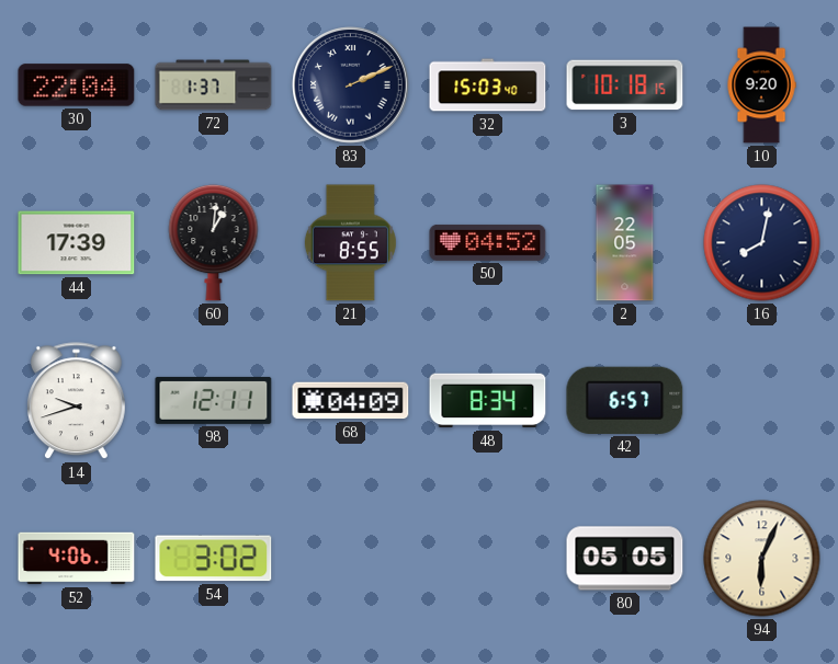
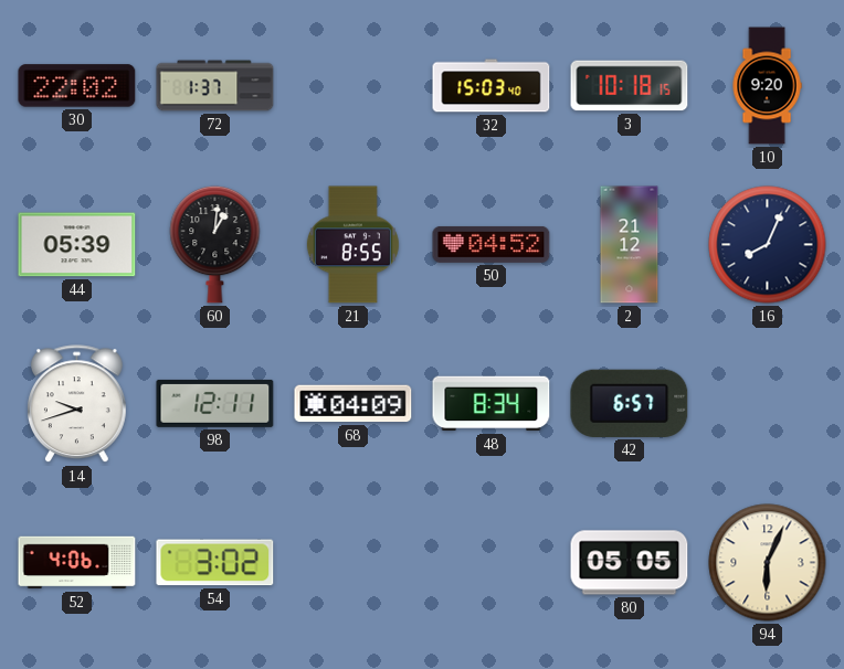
30: 22:04 -> 22:02
83: 2:11 -> none
44: 17:39 -> 05:39
2: 22:05 -> 21:12
16: 8:02 -> 8:04
